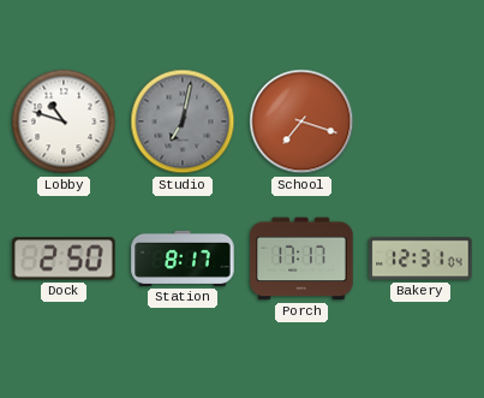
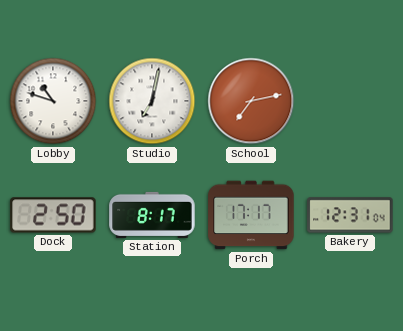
Studio dial: grey -> white
School: 7:18 -> 7:13
